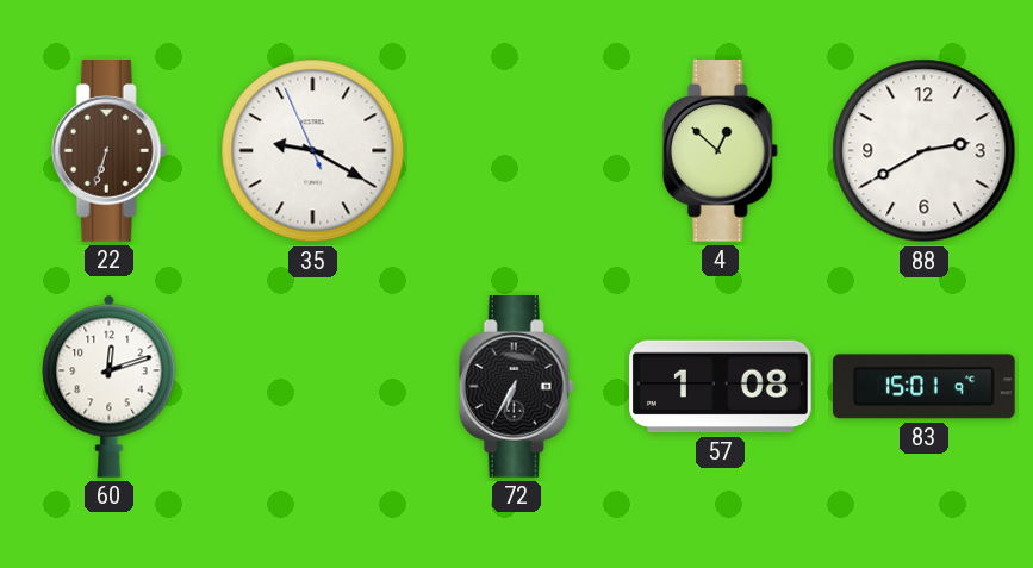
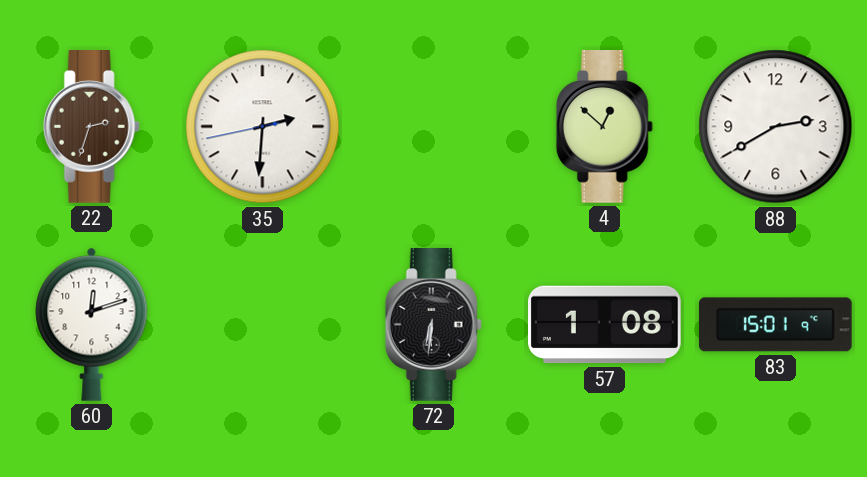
22: 6:33 -> 2:33
35: 9:19 -> 2:30
72: 6:35 -> 6:31
